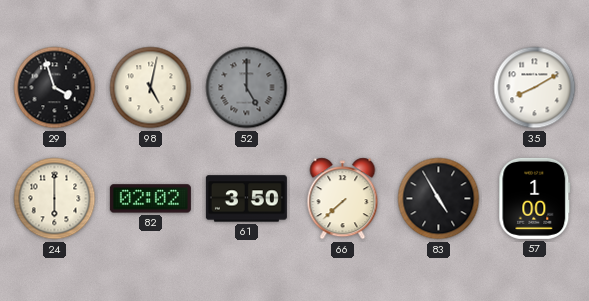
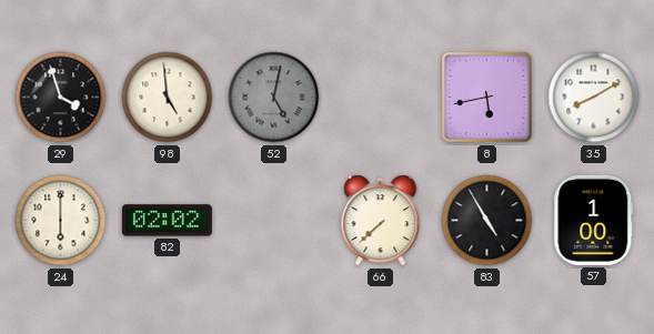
98: 5:02 -> 4:59
52: 5:00 -> 5:02
8: none -> 5:43
61: 3:50 -> none
